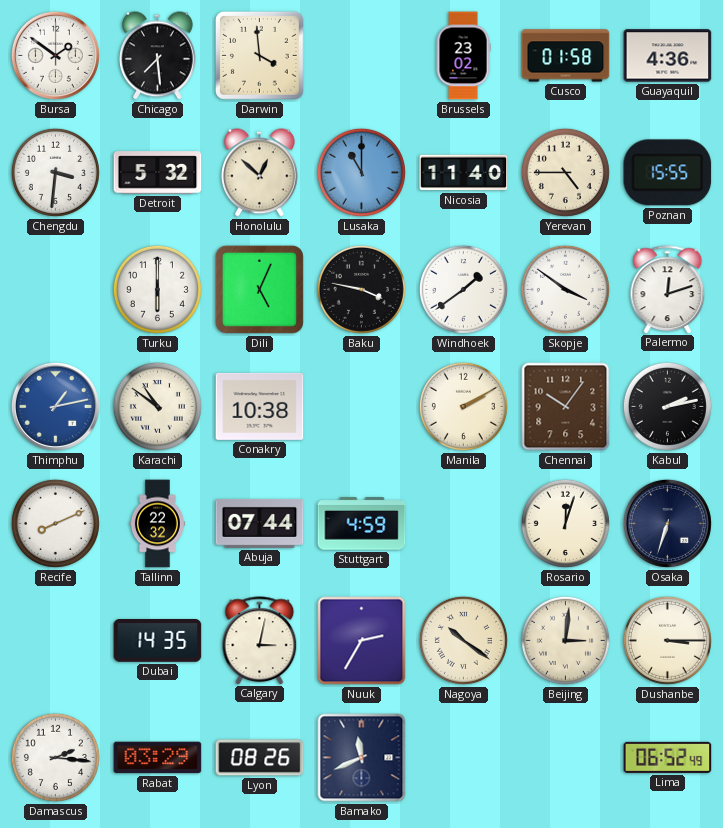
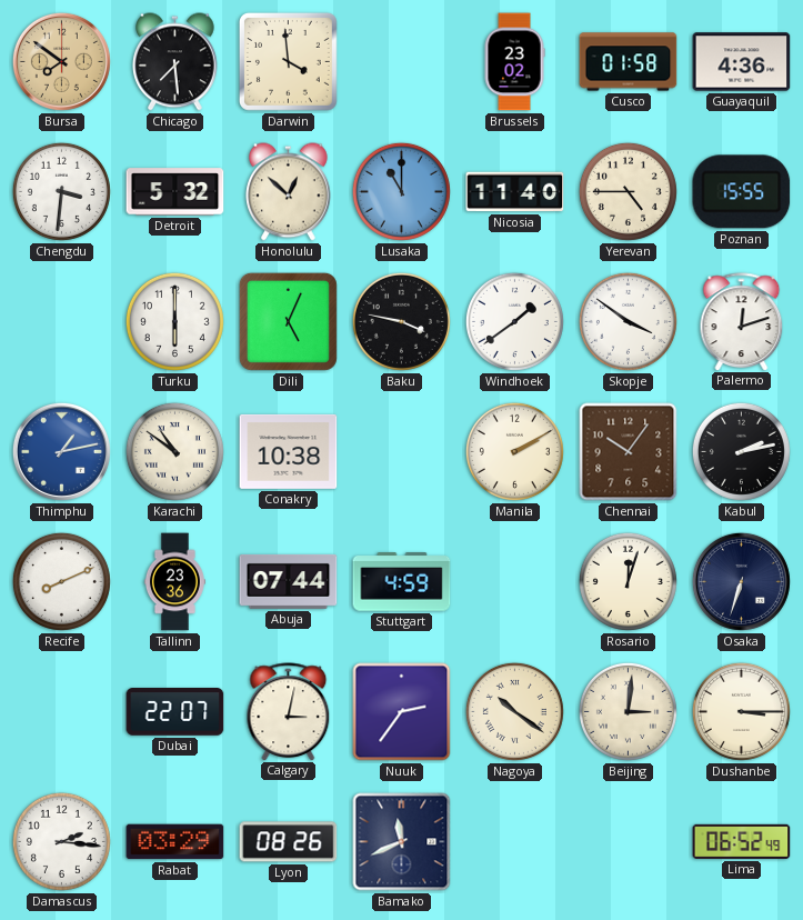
Bursa: 1:51 -> 7:51
Bursa dial: white -> champagne
Tallinn: 22:32 -> 23:36
Dubai: 14:35 -> 22:07
Nuuk: 2:35 -> 2:36
